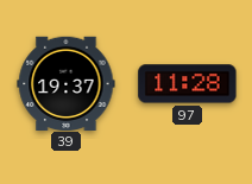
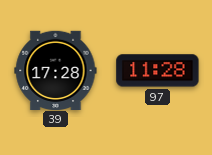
39: 19:37 -> 17:28
